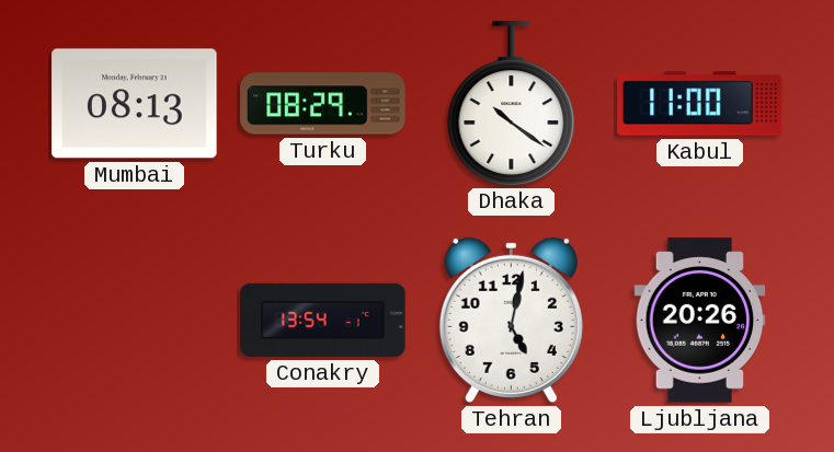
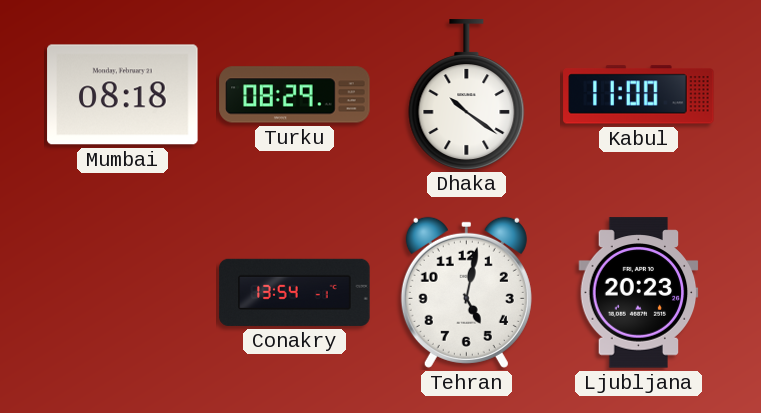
Mumbai: 08:13 -> 08:18
Ljubljana: 20:26 -> 20:23
